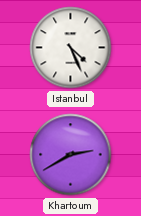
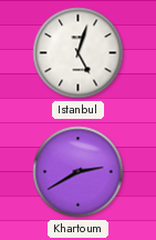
Istanbul: 4:26 -> 5:03
